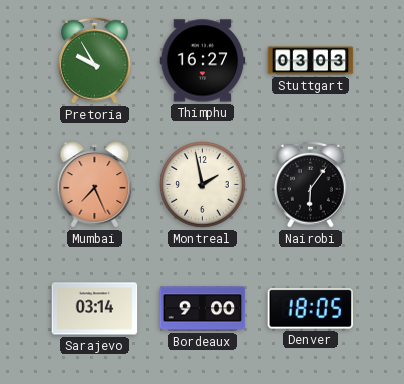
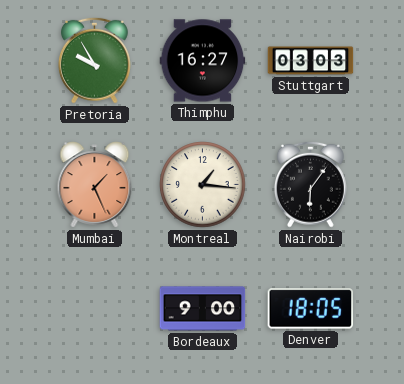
Mumbai: 7:26 -> 1:26
Montreal: 1:58 -> 1:16
Sarajevo: 03:14 -> none
